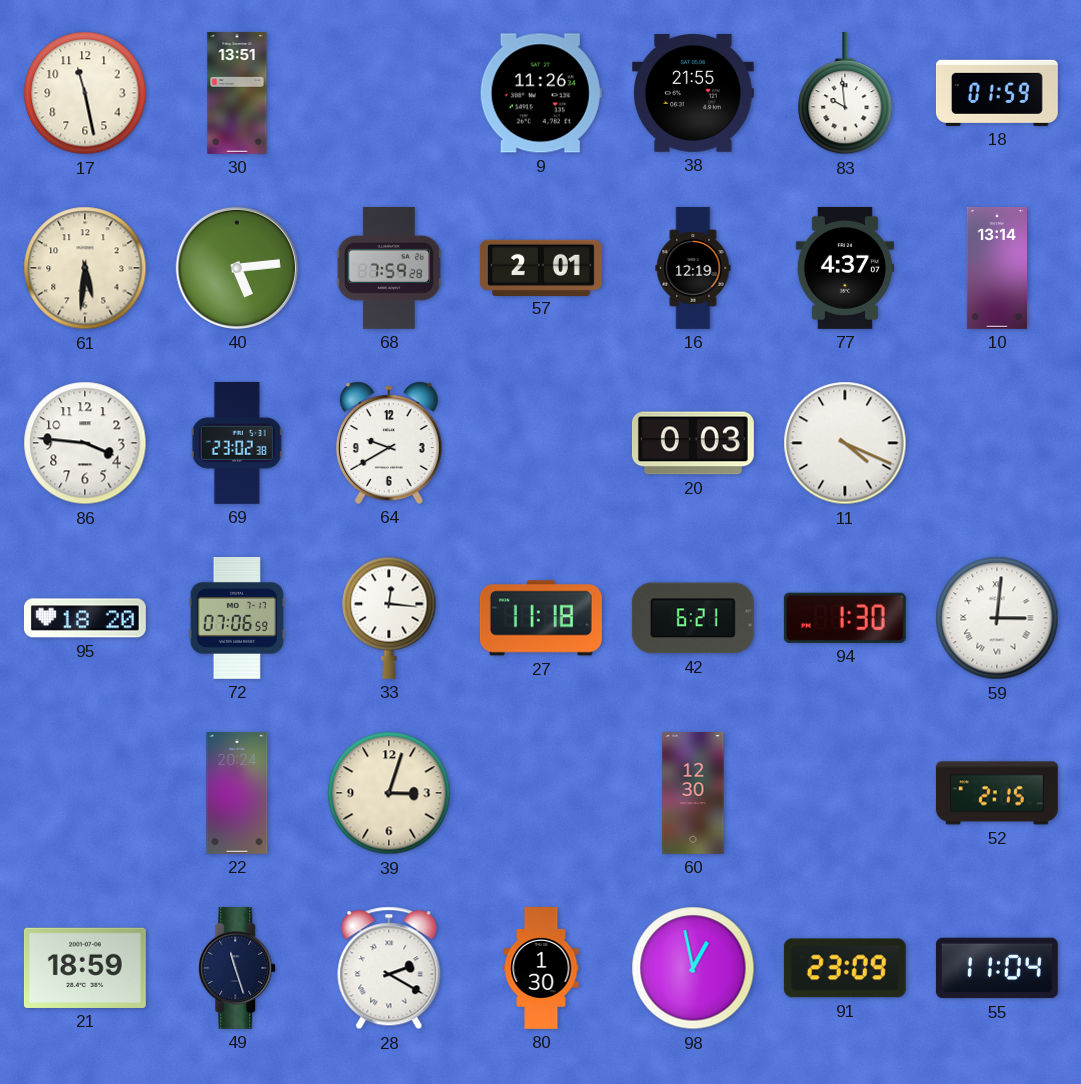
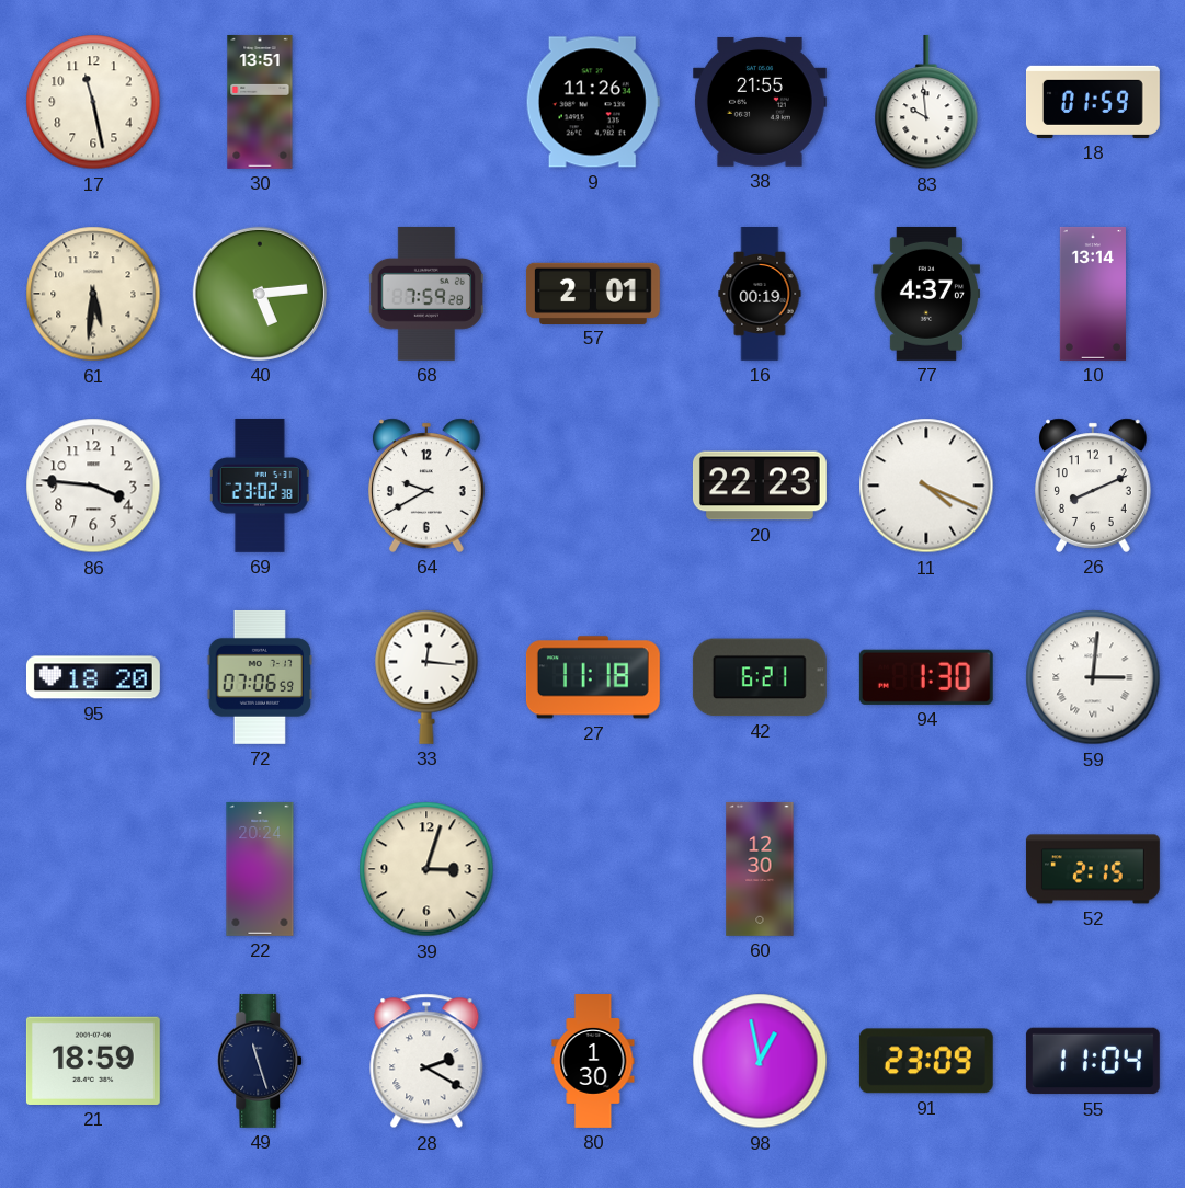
16: 12:19 -> 00:19
20: 0:03 -> 22:23
26: none -> 8:11
